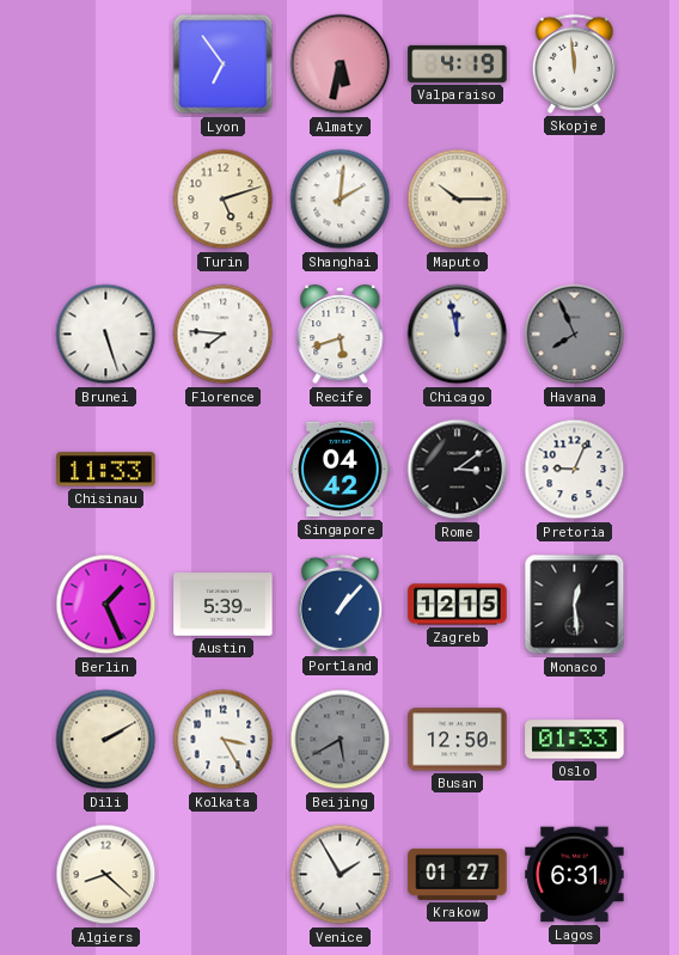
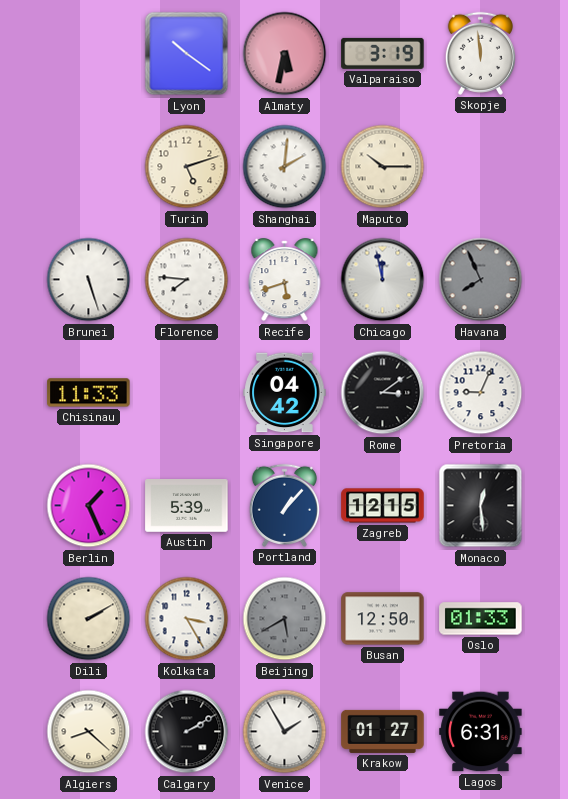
Lyon: 6:54 -> 10:21
Valparaiso: 4:19 -> 3:19
Calgary: none -> 2:10
